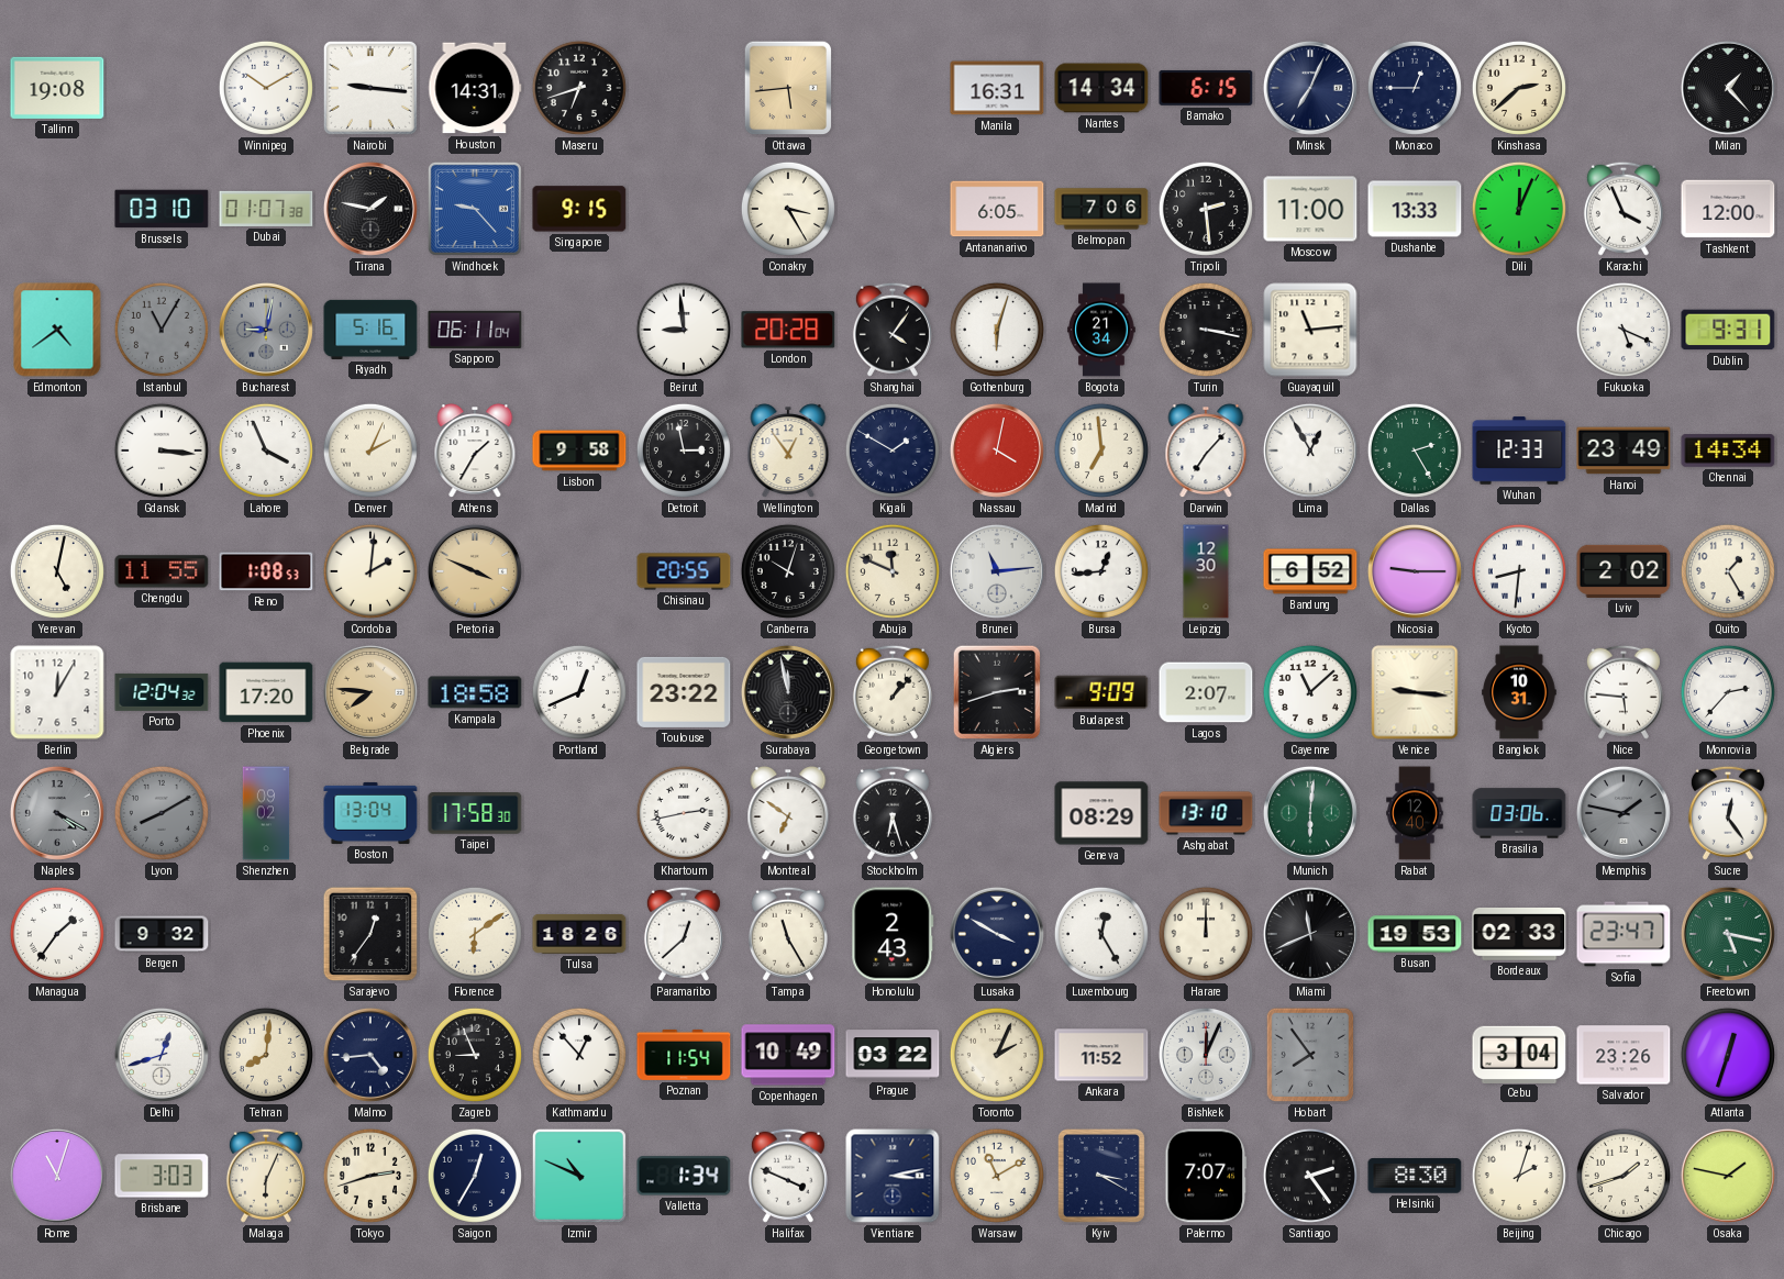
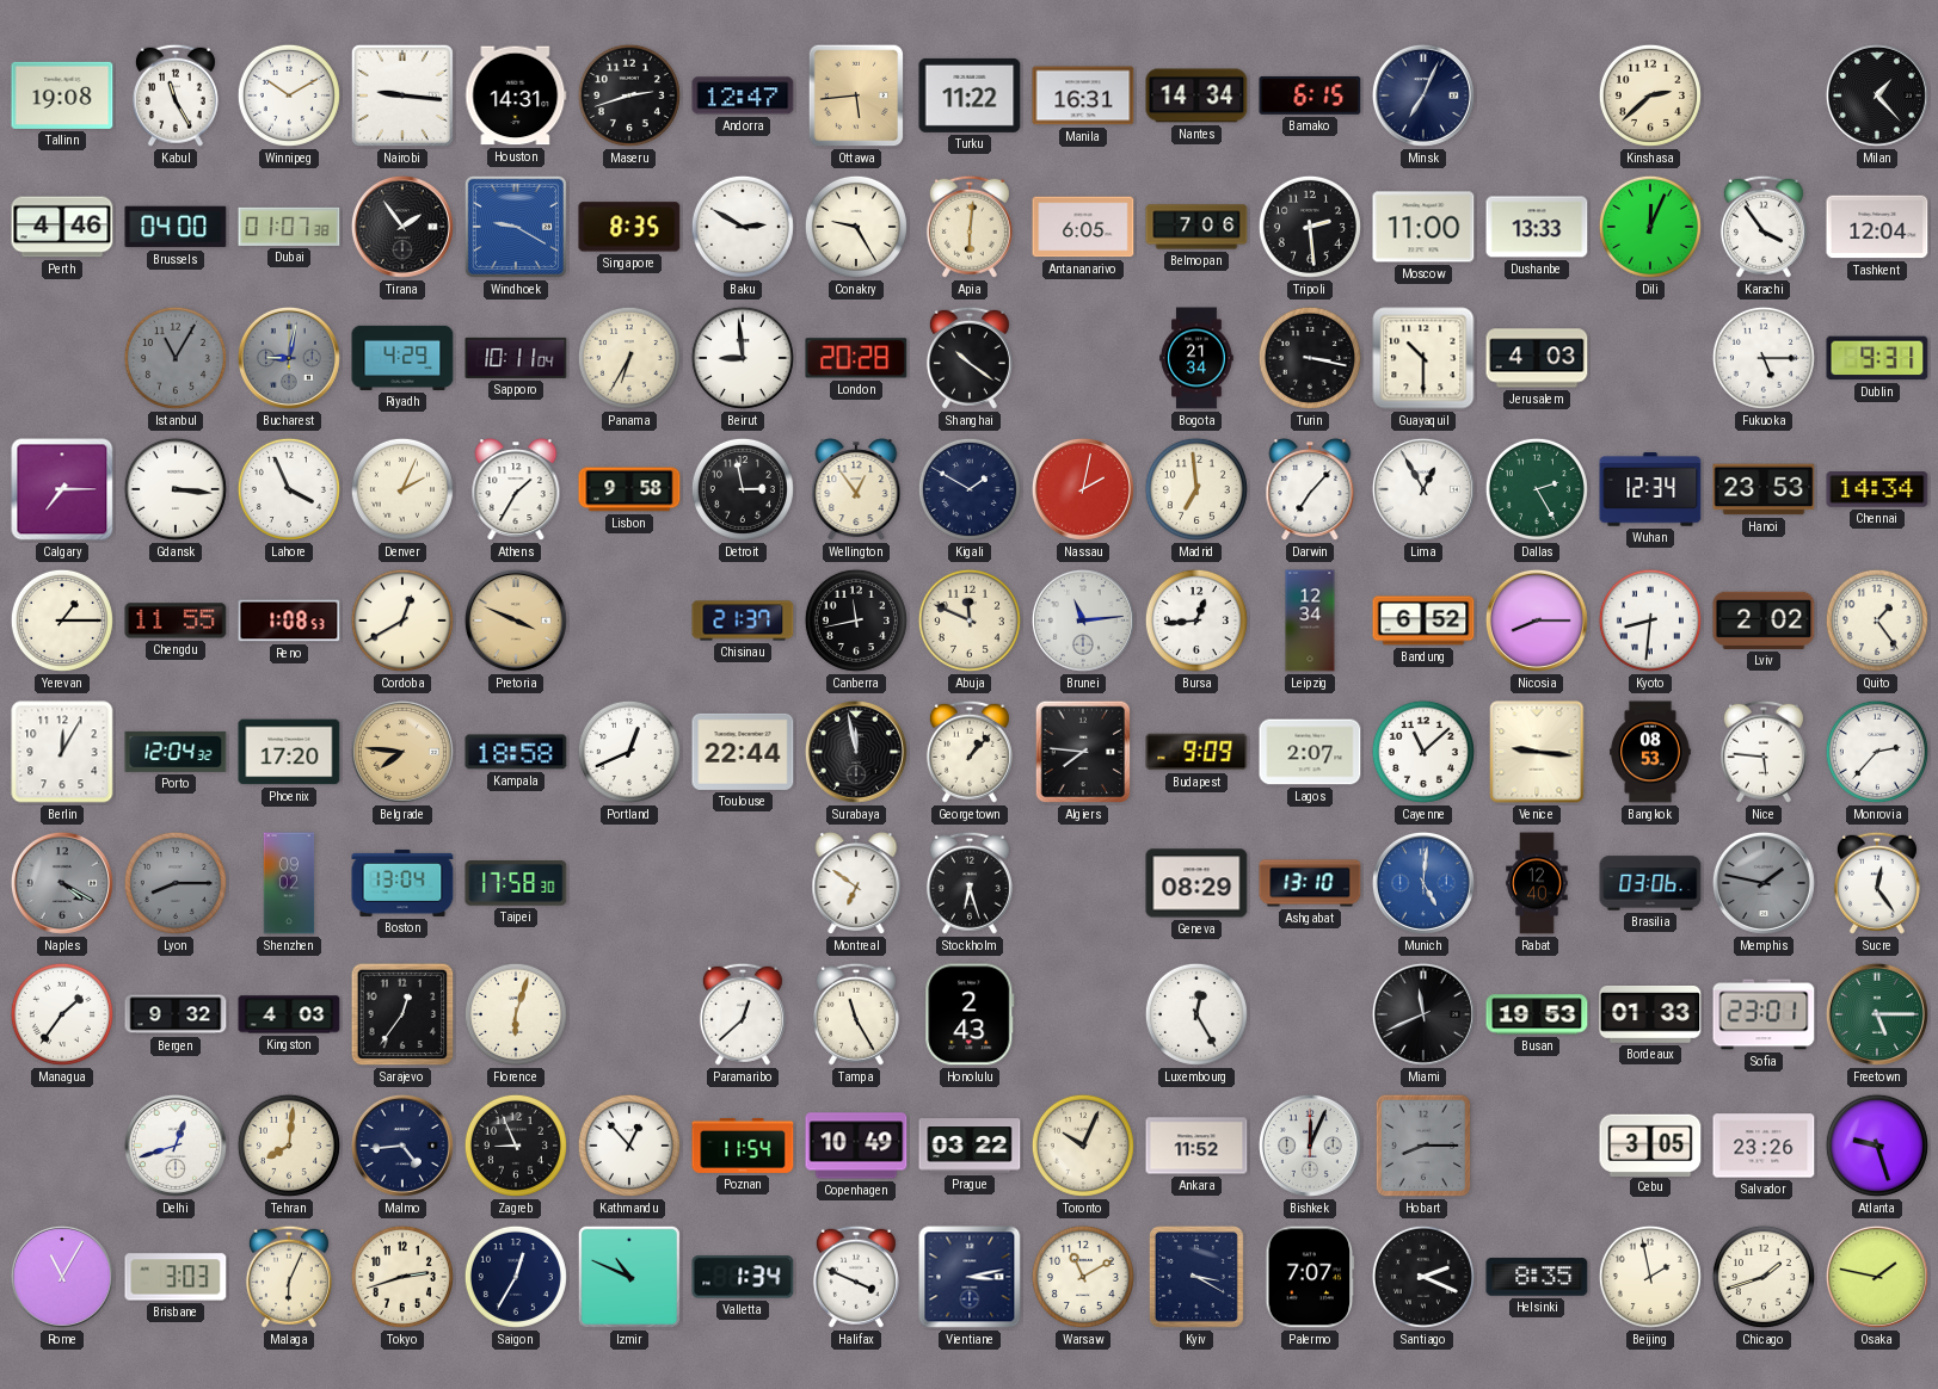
Kabul: none -> 11:25
Maseru: 6:42 -> 2:42
Andorra: none -> 12:47
Turku: none -> 11:22
Monaco: 12:45 -> none
Perth: none -> 4:46
Brussels: 03:10 -> 04:00
Tirana: 1:47 -> 1:54
Windhoek: 9:23 -> 9:20
Singapore: 9:15 -> 8:35
Baku: none -> 2:50
Conakry: 3:25 -> 9:25
Apia: none -> 6:01
Karachi: 3:56 -> 3:54
Tashkent: 12:00 -> 12:04
Edmonton: 4:39 -> none
Riyadh: 5:16 -> 4:29
Sapporo: 06:11 -> 10:11
Panama: none -> 6:35
Shanghai: 4:06 -> 10:21
Gothenburg: 6:03 -> none
Guayaquil: 11:14 -> 10:30
Jerusalem: none -> 4:03
Fukuoka: 5:19 -> 5:15
Calgary: none -> 7:15
Nassau: 4:02 -> 2:02
Wuhan: 12:33 -> 12:34
Hanoi: 23:49 -> 23:53
Yerevan: 5:02 -> 1:15
Cordoba: 2:01 -> 12:40
Chisinau: 20:55 -> 21:37
Canberra: 10:03 -> 11:43
Leipzig: 12:30 -> 12:34
Nicosia: 9:15 -> 8:15
Quito: 1:25 -> 1:24
Toulouse: 23:22 -> 22:44
Algiers: 2:42 -> 7:46
Bangkok: 10:31 -> 08:53
Lyon: 8:10 -> 8:15
Khartoum: 2:43 -> none
Munich: 6:01 -> 5:01
Munich dial: green -> blue
Kingston: none -> 4:03
Florence: 6:09 -> 6:03
Tulsa: 18:26 -> none
Lusaka: 3:50 -> none
Harare: 12:00 -> none
Bordeaux: 02:33 -> 01:33
Sofia: 23:47 -> 23:01
Freetown: 5:17 -> 5:15
Toronto: 2:04 -> 10:04
Hobart: 7:54 -> 8:15
Cebu: 3:04 -> 3:05
Atlanta: 12:33 -> 9:27
Rome: 11:03 -> 11:05
Santiago: 2:24 -> 2:19
Helsinki: 8:30 -> 8:35
Beijing: 2:03 -> 1:58
